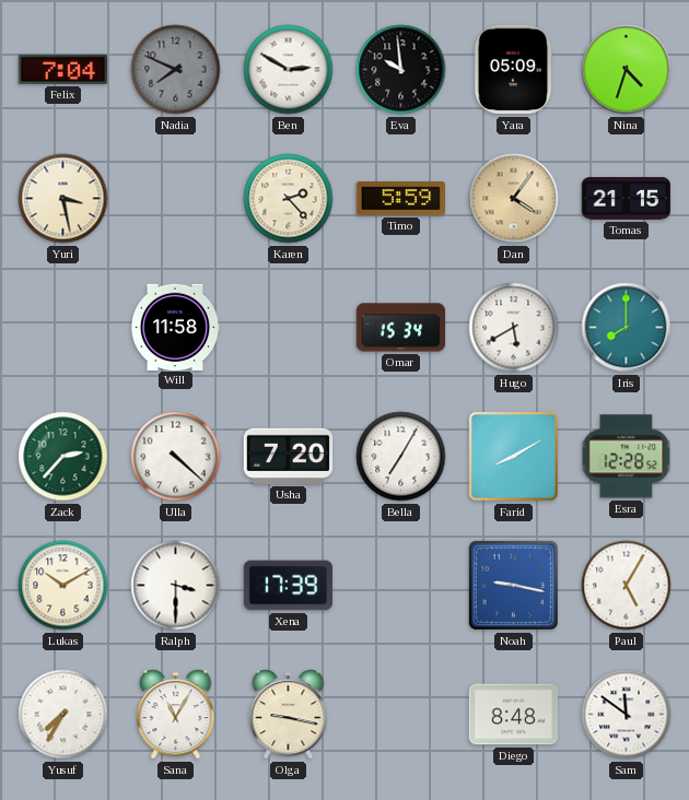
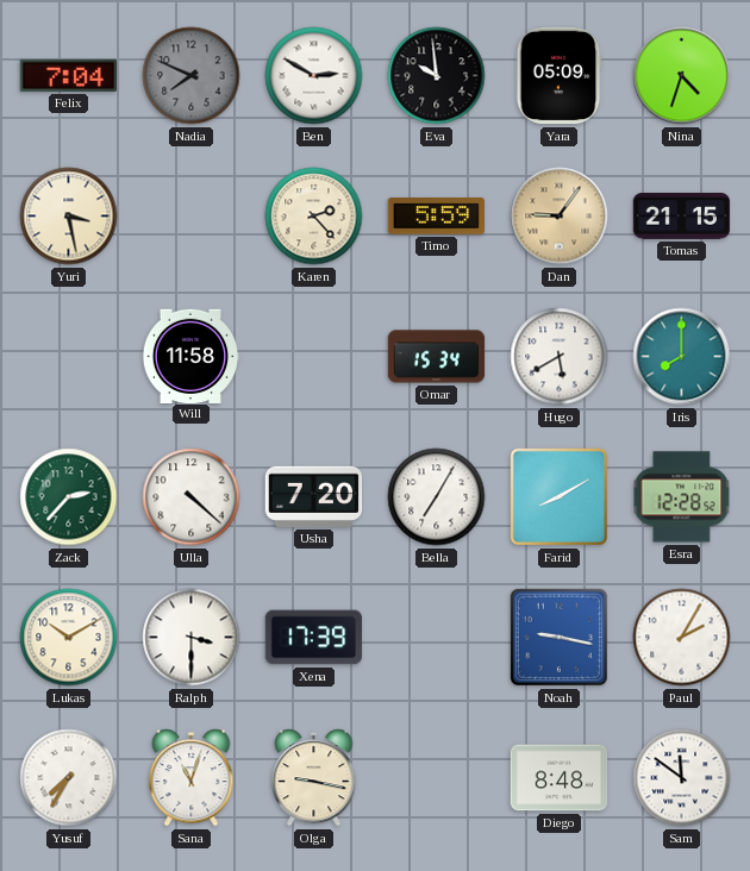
Dan: 4:06 -> 9:06
Paul: 5:05 -> 2:05
Sana: 11:05 -> 11:03
